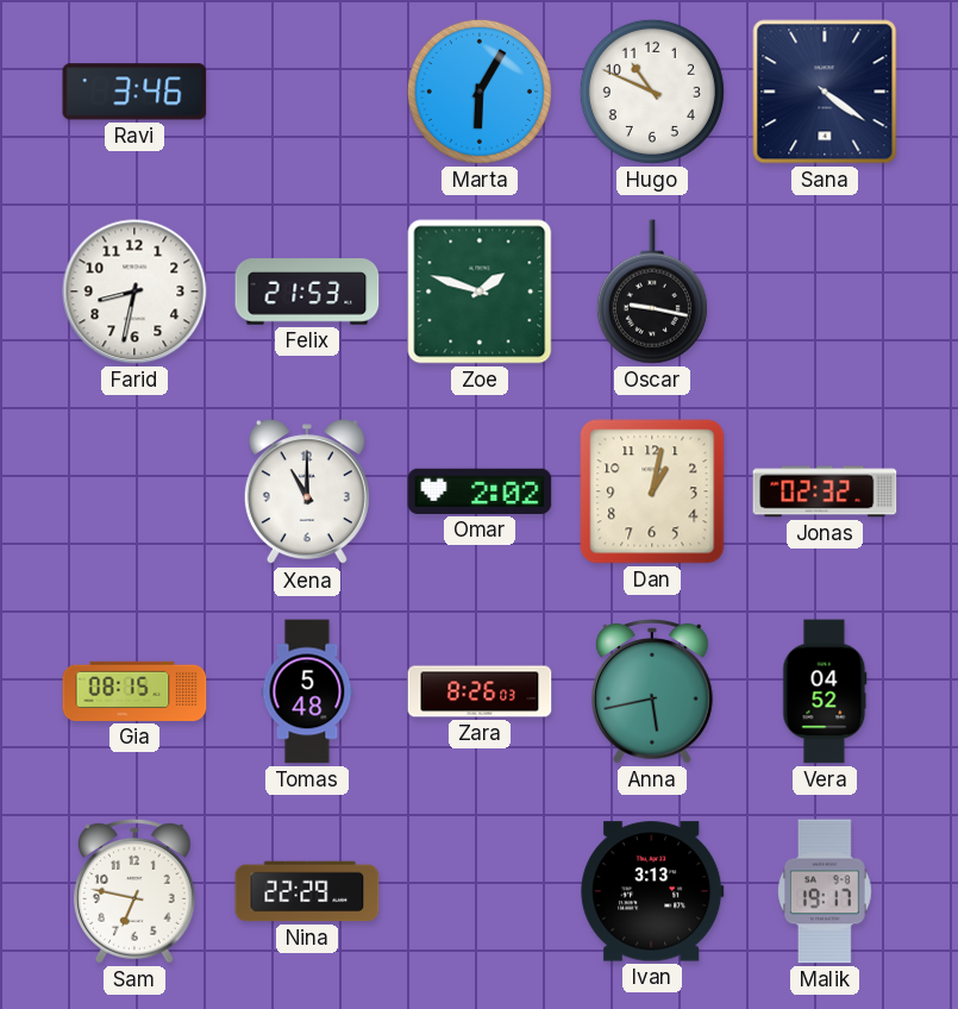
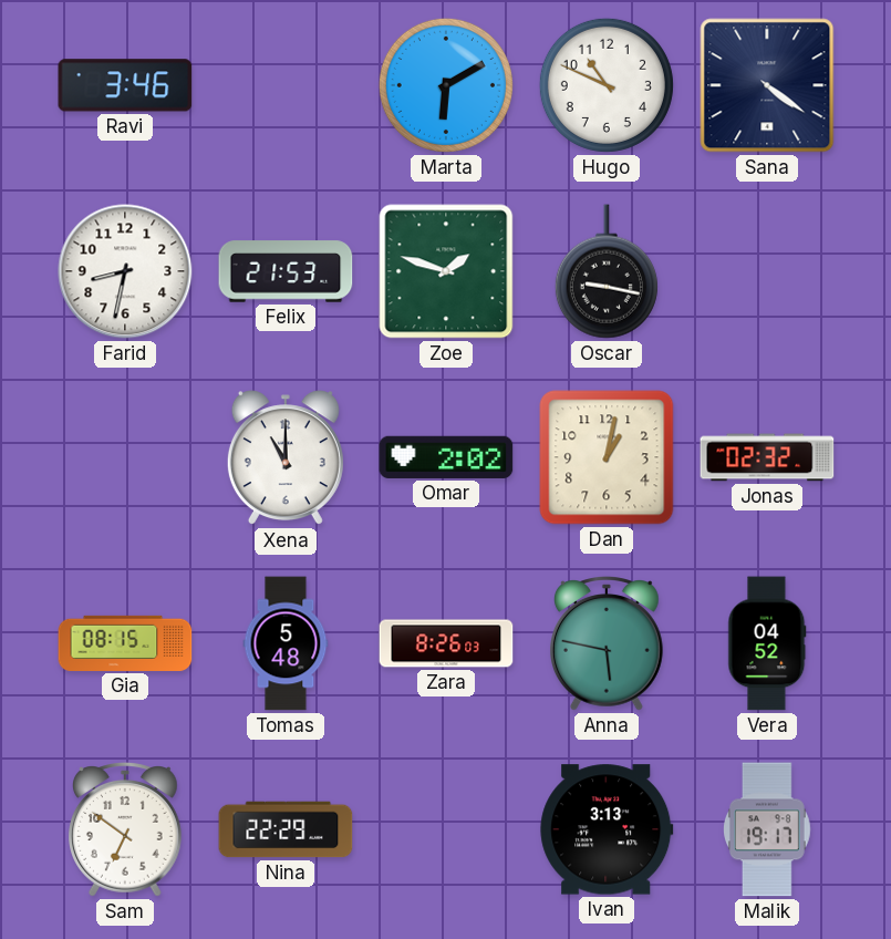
Marta: 6:05 -> 6:10
Anna: 5:43 -> 5:47
Sam: 6:47 -> 6:51
